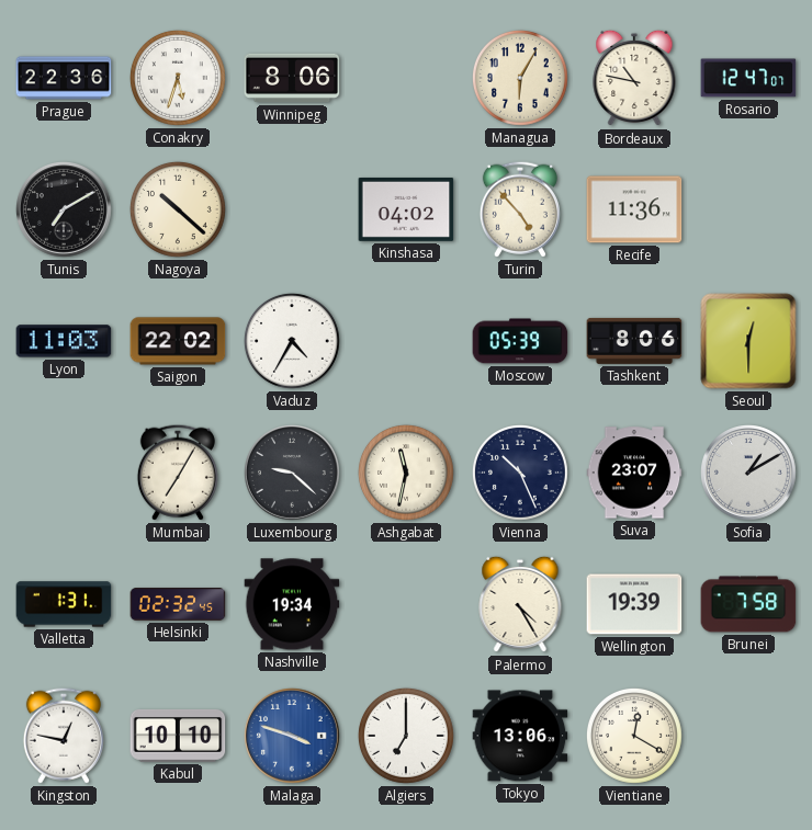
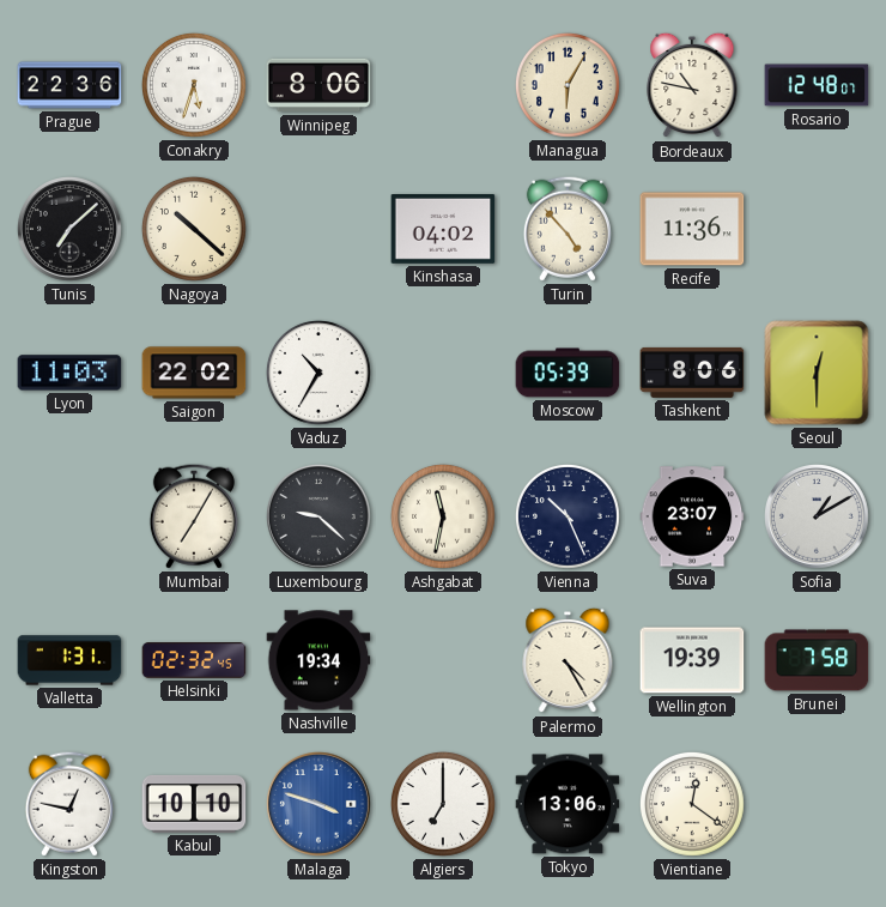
Rosario: 12:47 -> 12:48
Tunis: 7:10 -> 7:08
Vaduz: 4:35 -> 10:35
Vientiane: 12:20 -> 12:21
